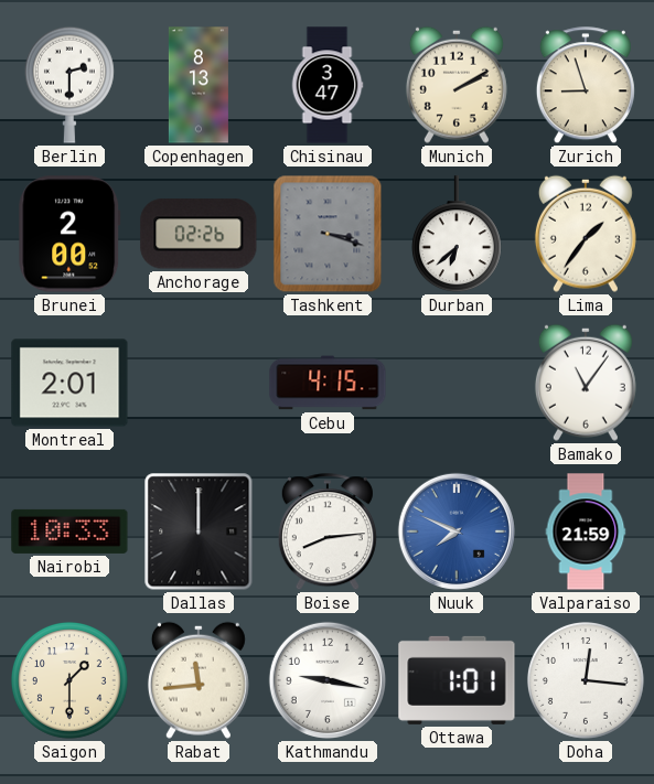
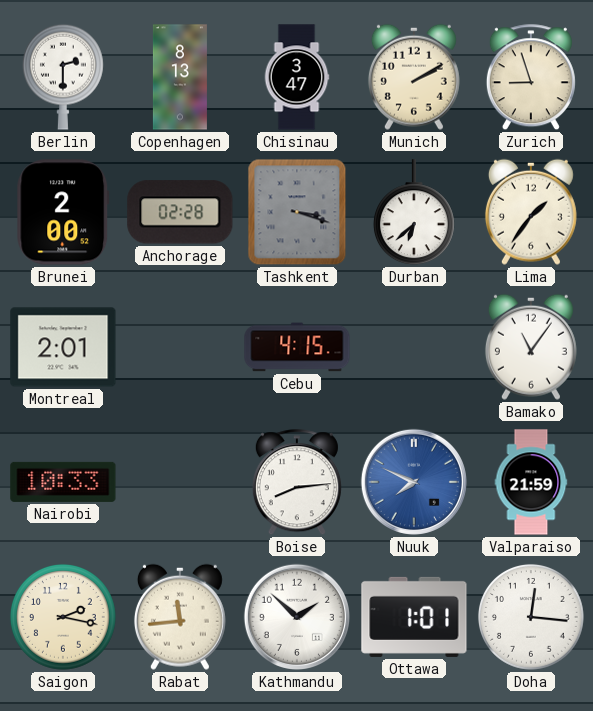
Anchorage: 02:26 -> 02:28
Dallas: 12:00 -> none
Saigon: 1:30 -> 2:17
Kathmandu: 9:17 -> 1:52
